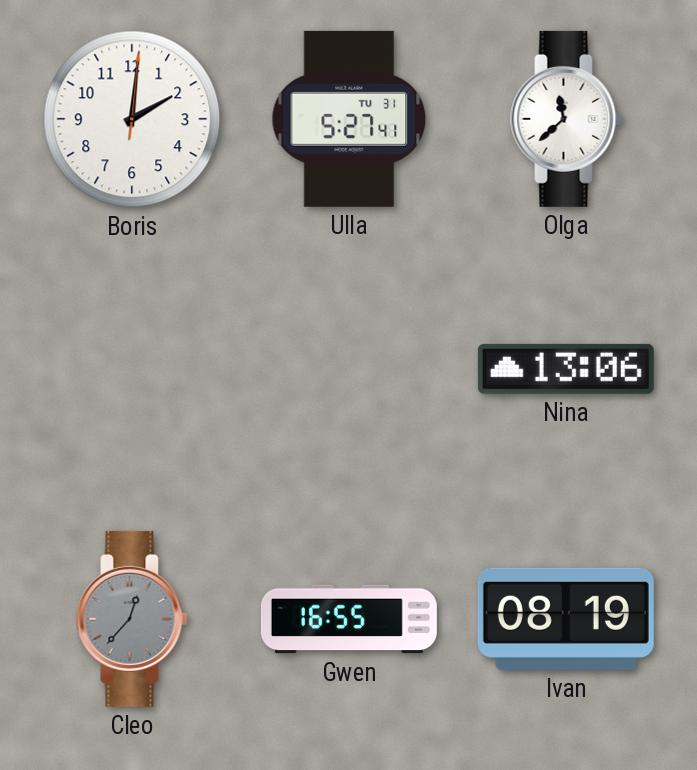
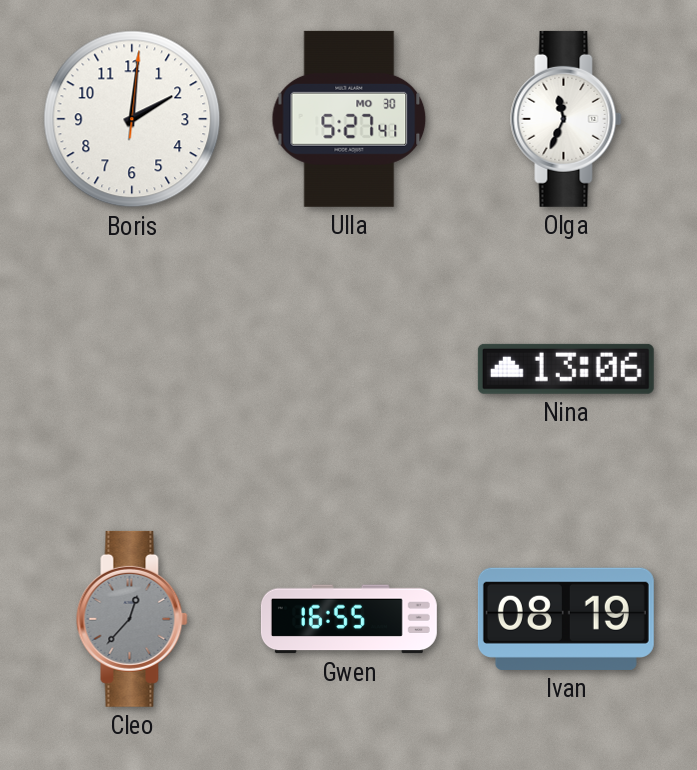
Ulla date: TU 31 -> MO 30
Olga: 11:38 -> 11:34
